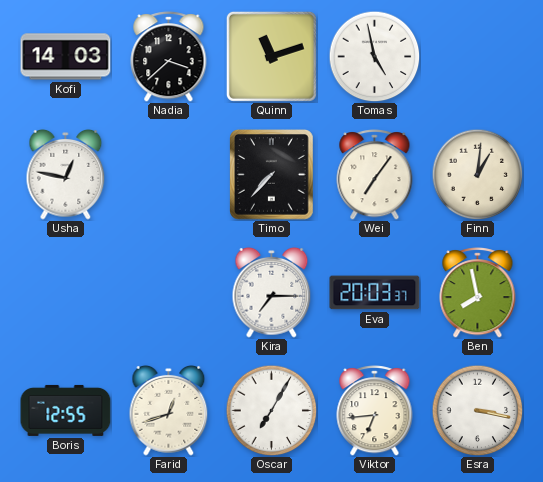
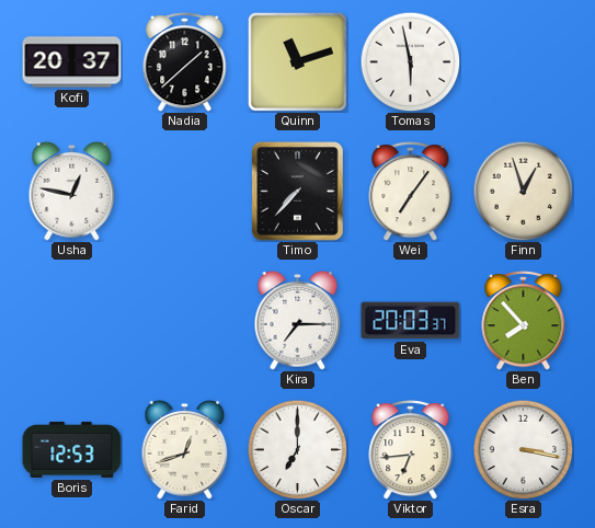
Kofi: 14:03 -> 20:37
Nadia: 3:38 -> 1:38
Tomas: 4:58 -> 5:58
Finn: 1:01 -> 12:57
Ben: 7:58 -> 7:53
Boris: 12:55 -> 12:53
Oscar: 7:05 -> 7:00
